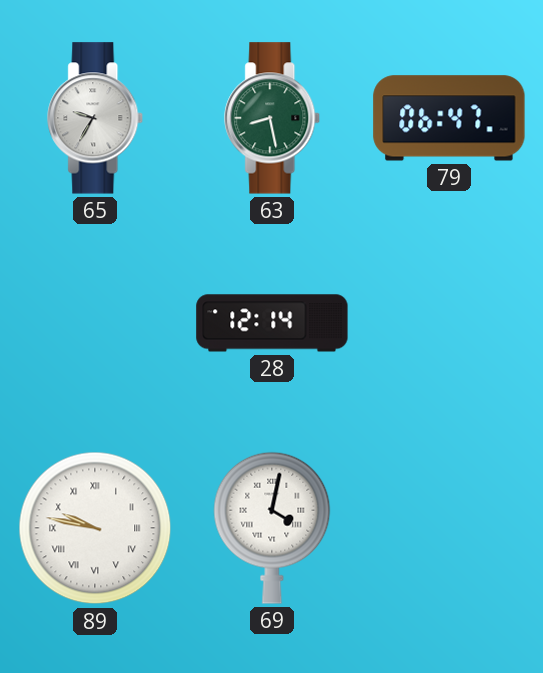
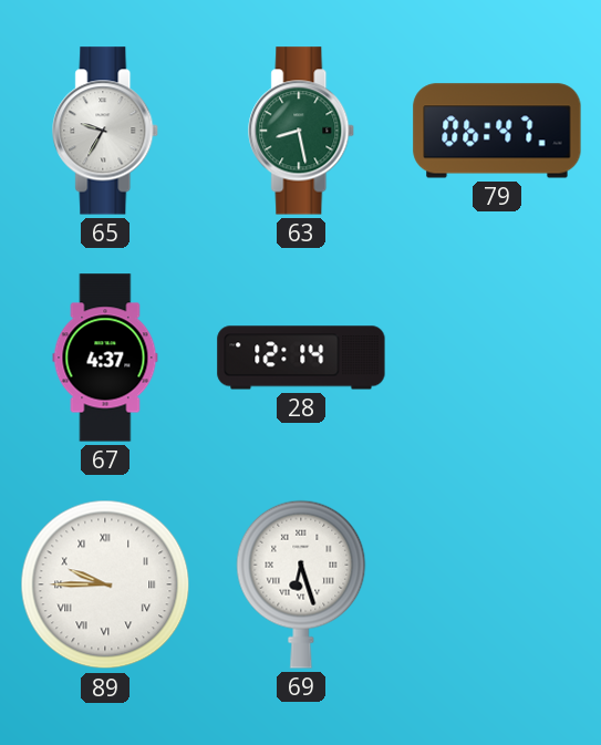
67: none -> 4:37
89: 9:47 -> 9:45
69: 4:02 -> 6:27
